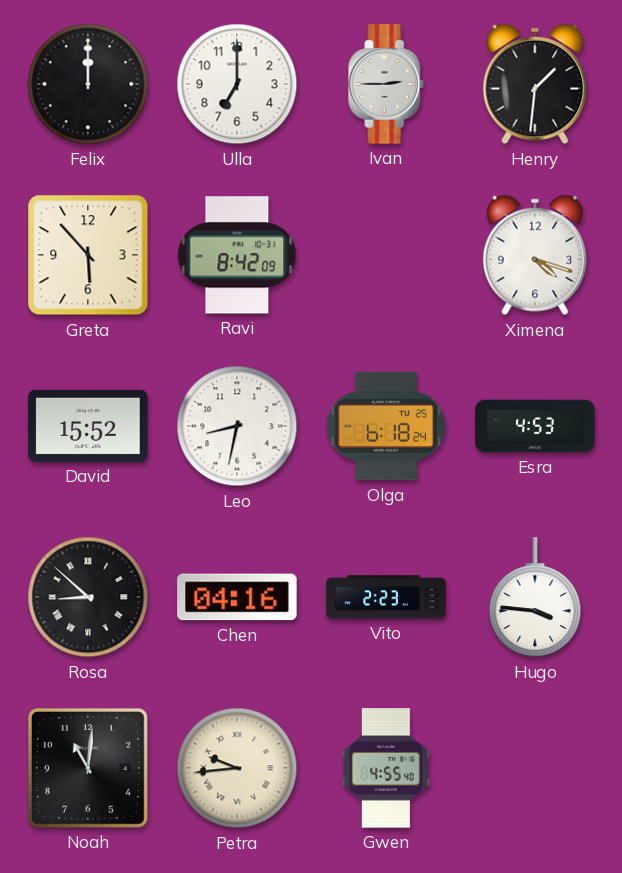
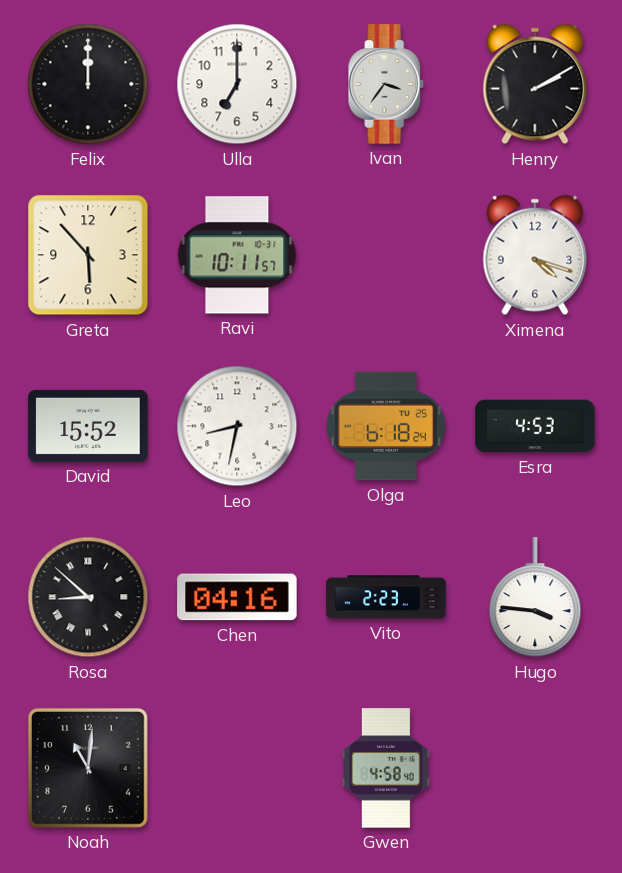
Ivan: 2:45 -> 3:36
Henry: 1:31 -> 2:10
Ravi: 8:42 -> 10:11
Petra: 9:44 -> none
Gwen: 4:55 -> 4:58
